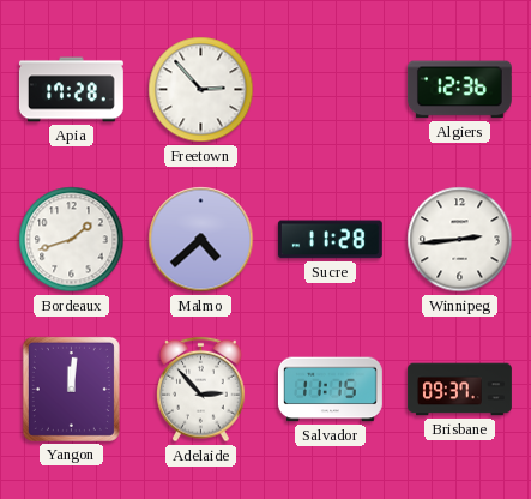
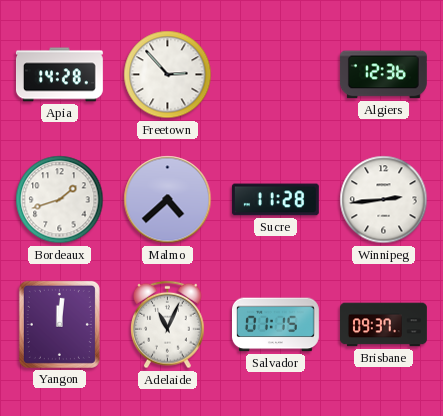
Apia: 17:28 -> 14:28
Adelaide: 2:53 -> 11:04
Salvador: 11:15 -> 01:15
